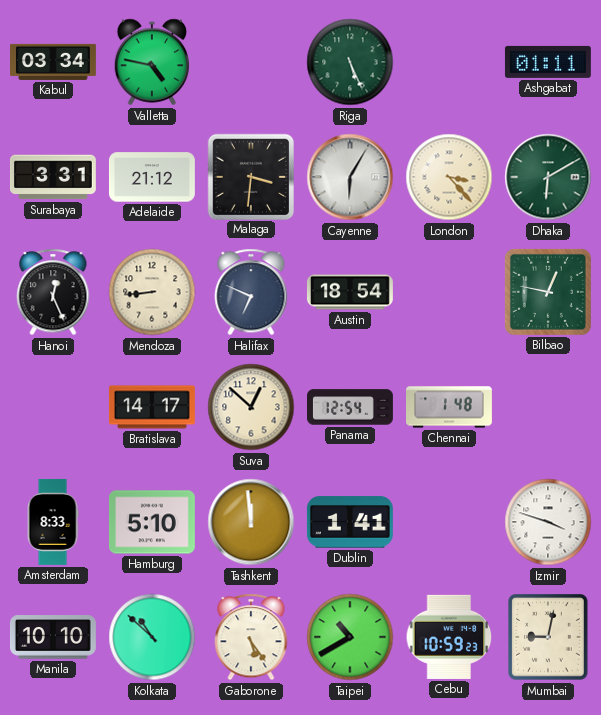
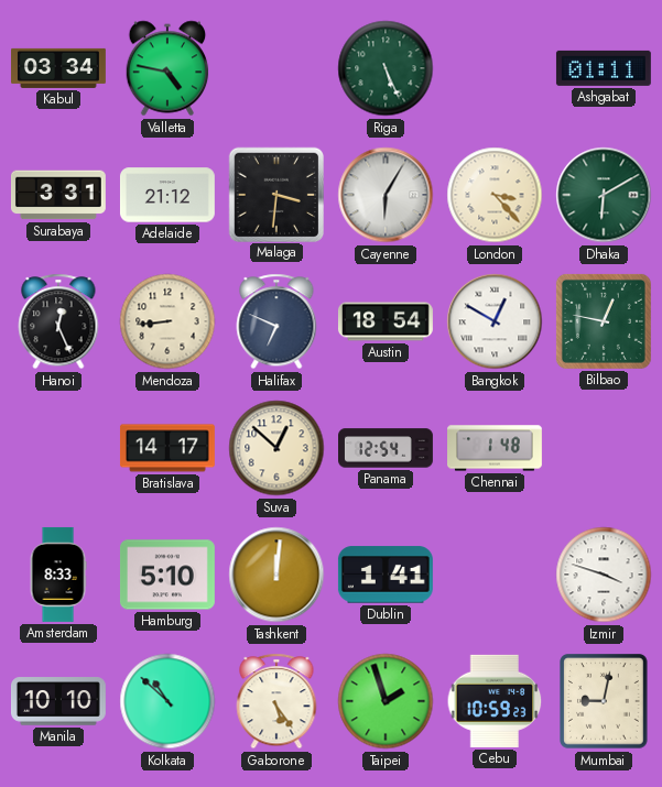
Bangkok: none -> 12:50
Tashkent: 11:59 -> 12:01
Taipei: 10:40 -> 1:57
